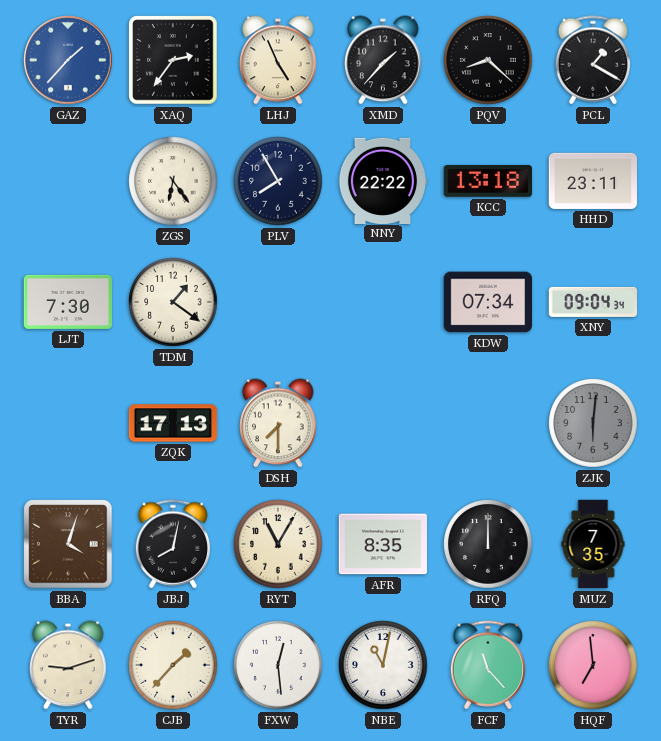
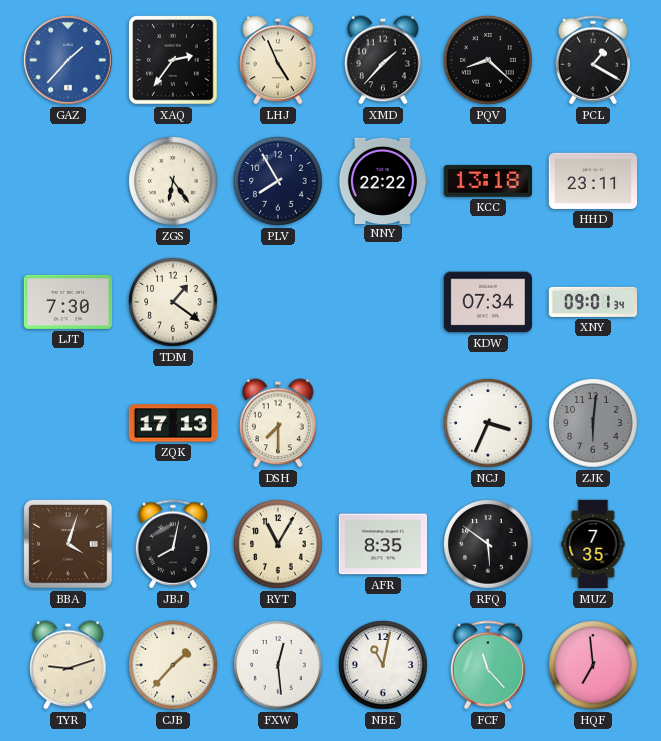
XNY: 09:04 -> 09:01
NCJ: none -> 3:34
RFQ: 12:00 -> 5:51
